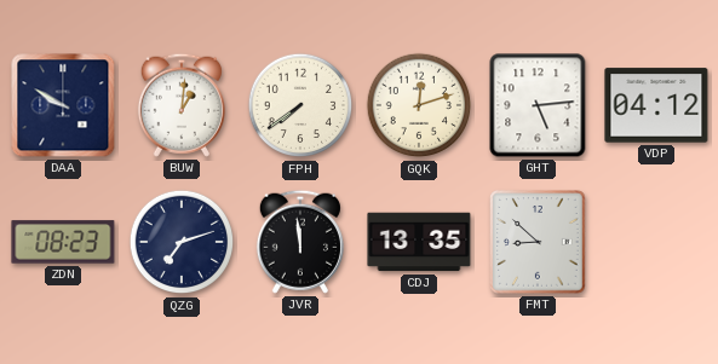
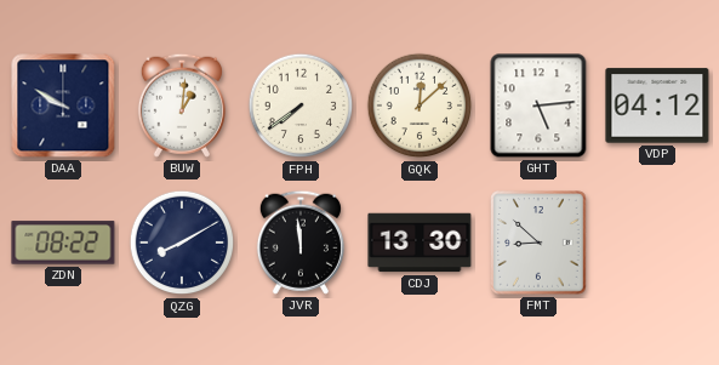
GQK: 12:12 -> 12:08
ZDN: 08:23 -> 08:22
QZG: 7:12 -> 8:10
CDJ: 13:35 -> 13:30
